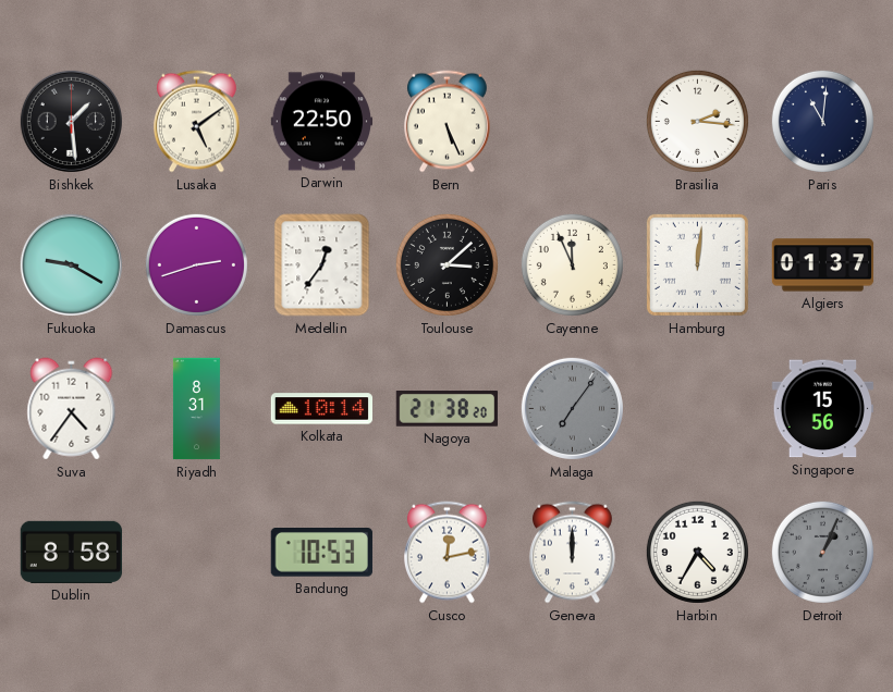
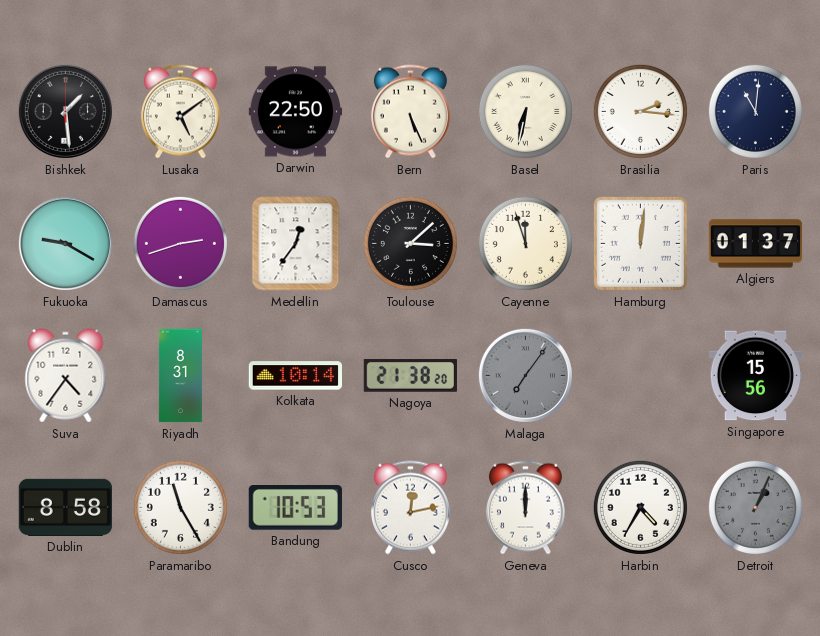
Basel: none -> 6:32
Cayenne: 11:56 -> 11:57
Paramaribo: none -> 11:25
